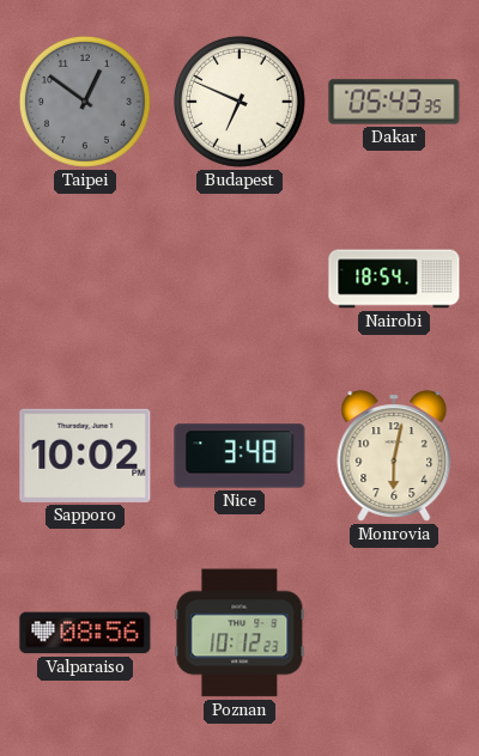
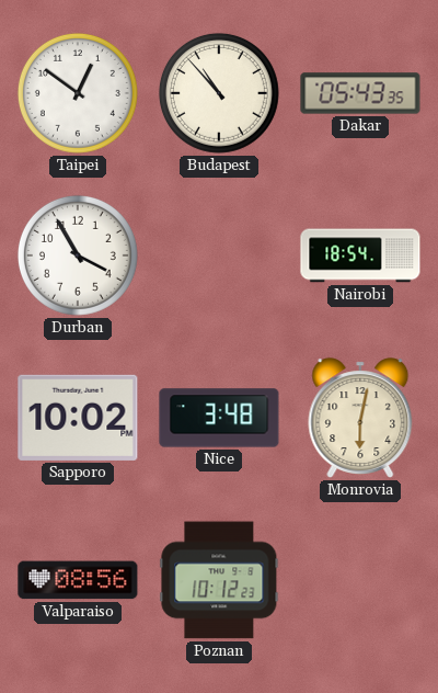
Taipei dial: grey -> white
Budapest: 6:49 -> 10:53
Durban: none -> 3:55
